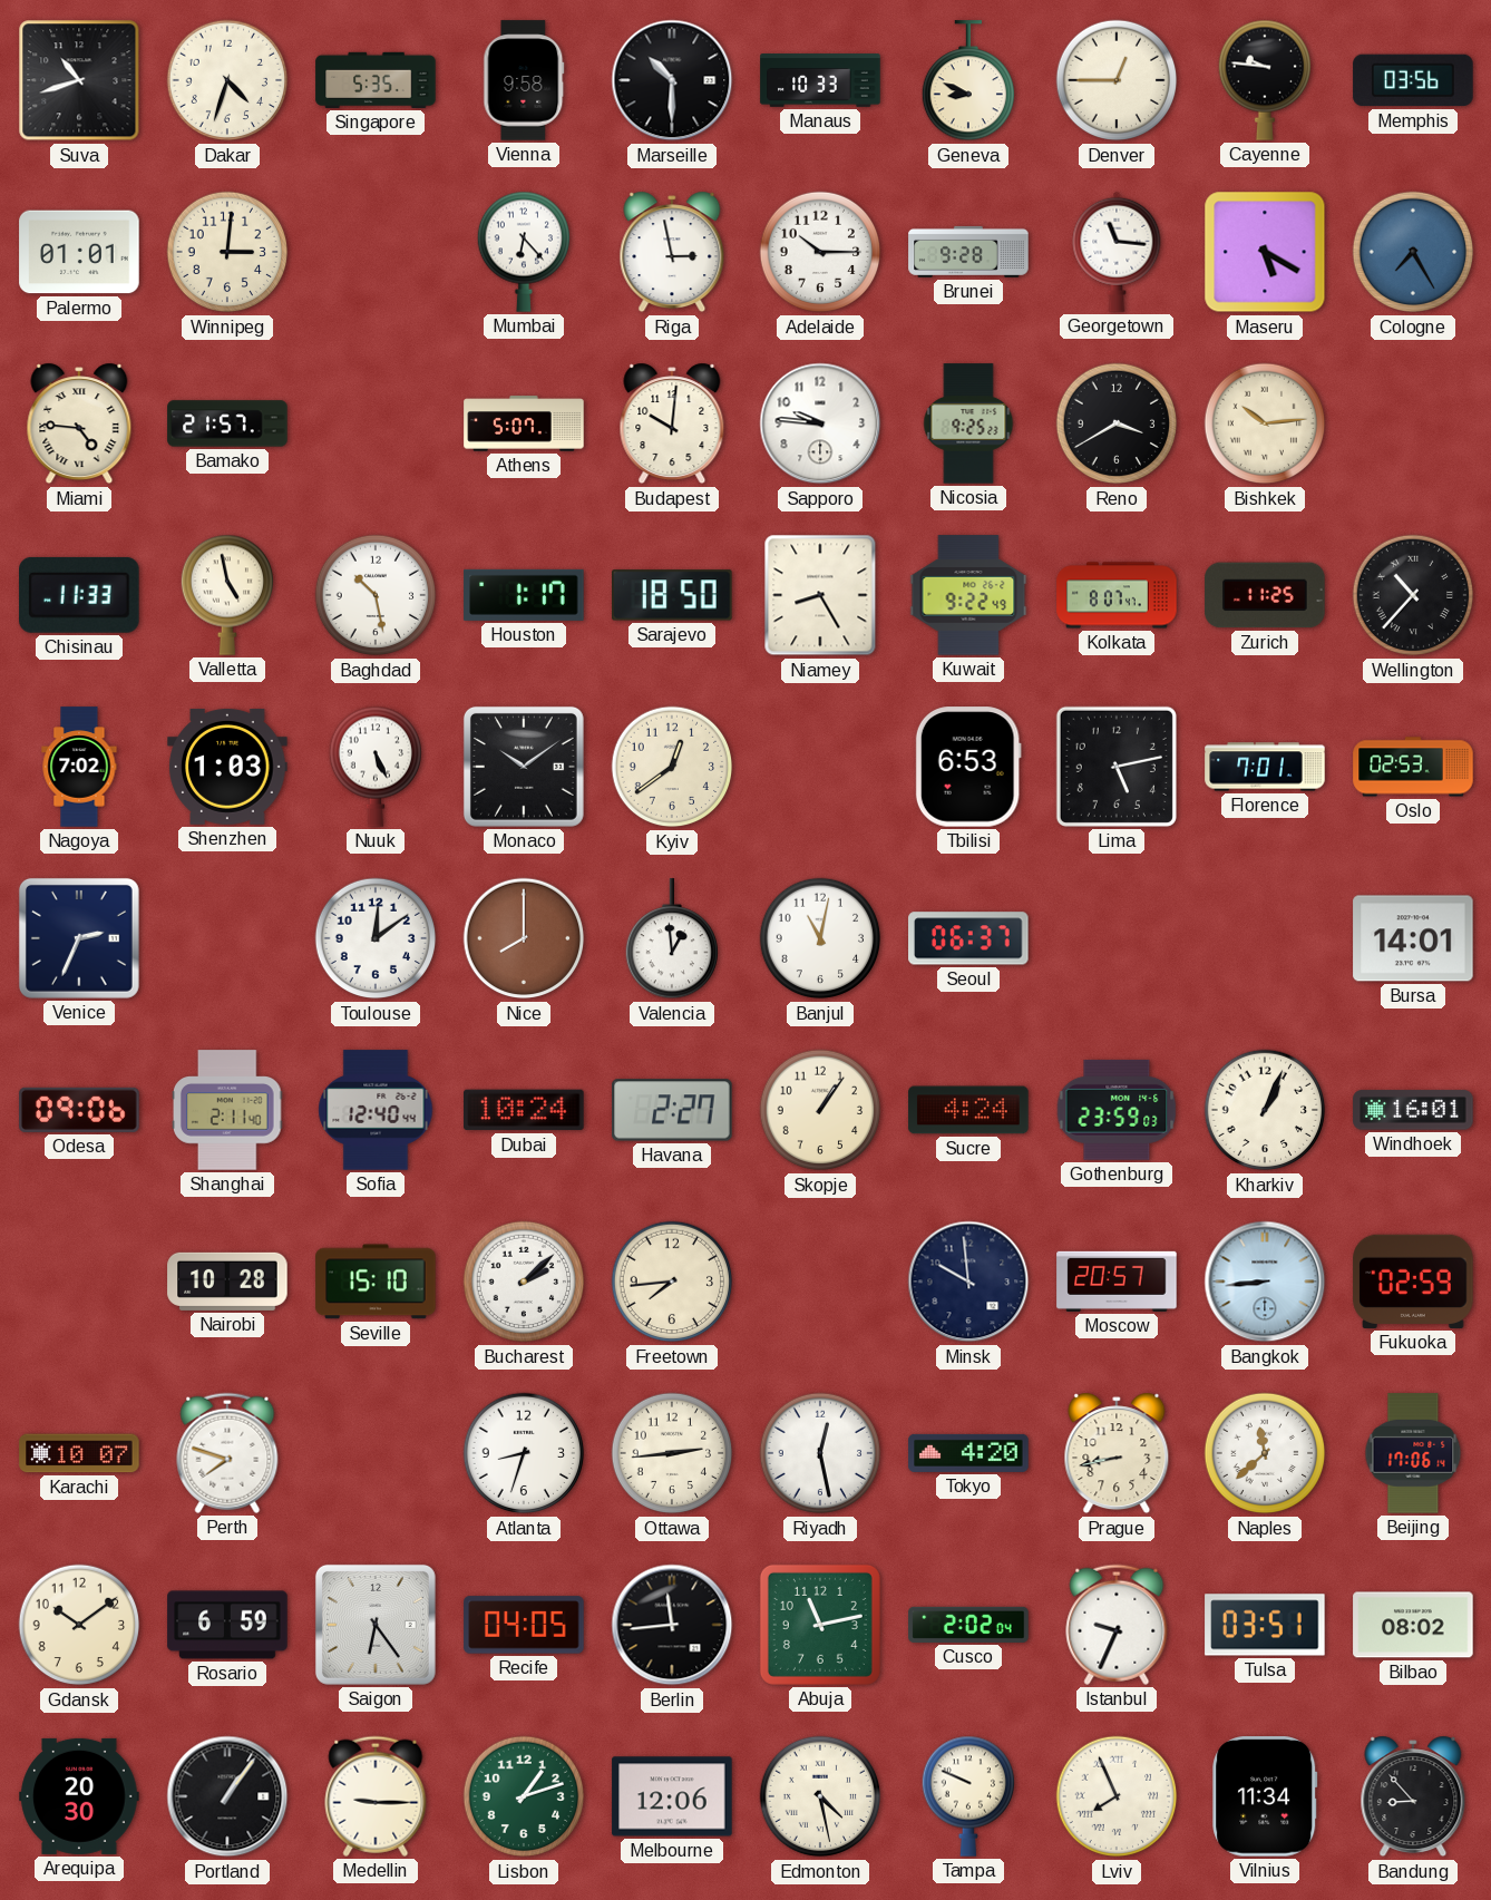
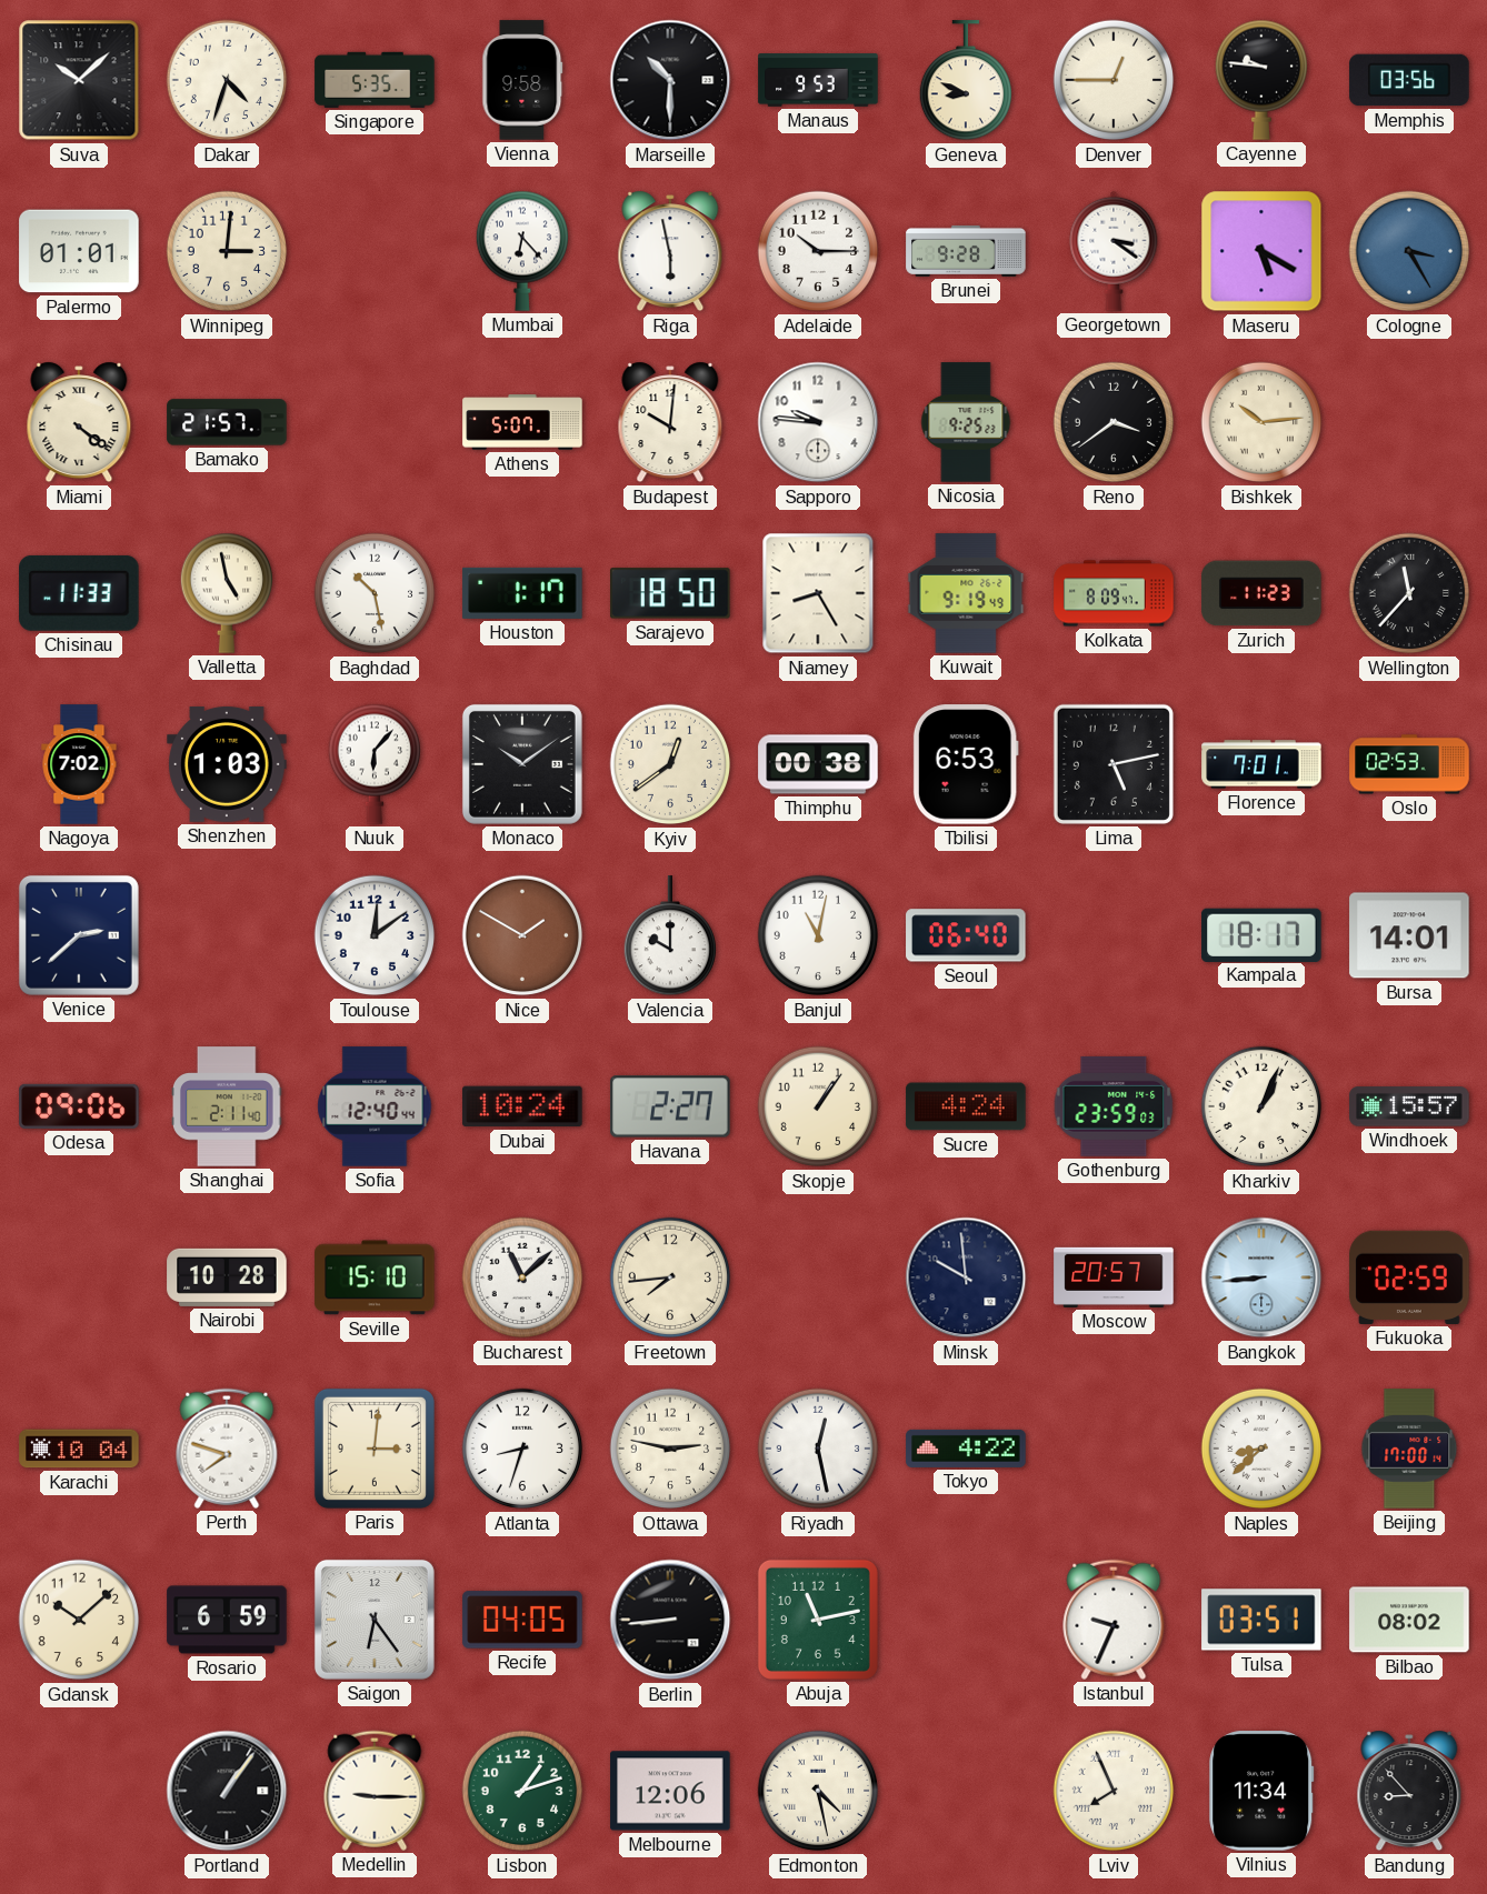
Suva: 10:42 -> 10:08
Manaus: 10:33 -> 9:53
Riga: 2:58 -> 5:58
Georgetown: 11:16 -> 3:21
Cologne: 7:25 -> 3:25
Miami: 4:46 -> 4:21
Reno: 3:40 -> 3:39
Kuwait: 9:22 -> 9:19
Kolkata: 8:07 -> 8:09
Zurich: 11:25 -> 11:23
Wellington: 10:37 -> 11:37
Nuuk: 5:26 -> 6:07
Thimphu: none -> 00:38
Venice: 2:34 -> 2:38
Nice: 8:00 -> 1:50
Valencia: 12:59 -> 10:00
Seoul: 06:37 -> 06:40
Kampala: none -> 18:17
Windhoek: 16:01 -> 15:57
Bucharest: 2:08 -> 11:08
Karachi: 10:07 -> 10:04
Paris: none -> 3:01
Ottawa: 2:44 -> 2:47
Tokyo: 4:20 -> 4:22
Prague: 8:43 -> none
Naples: 11:38 -> 8:38
Beijing: 17:06 -> 17:00
Gdansk: 10:09 -> 10:08
Berlin: 11:44 -> 8:44
Cusco: 2:02 -> none
Arequipa: 20:30 -> none
Tampa: 9:49 -> none
